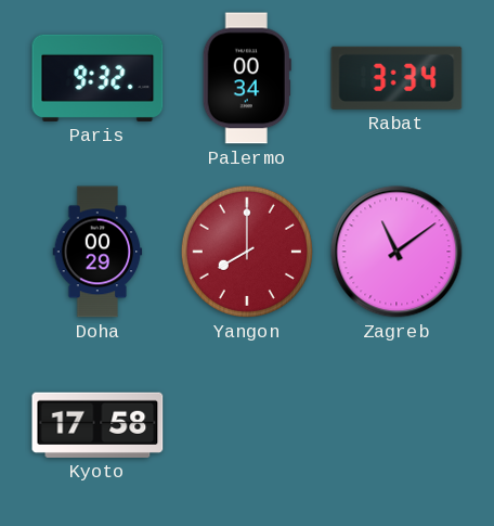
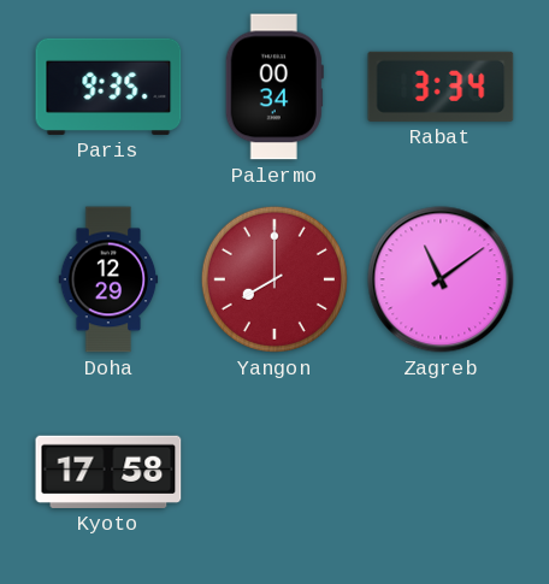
Paris: 9:32 -> 9:35
Doha: 00:29 -> 12:29
